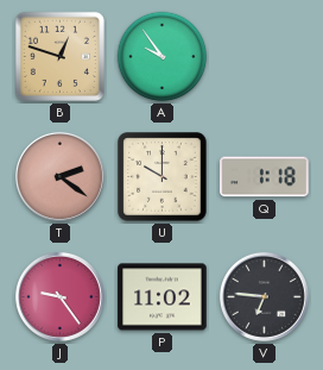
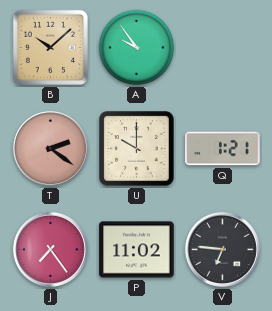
B: 12:48 -> 10:08
Q: 1:18 -> 1:21
J: 9:24 -> 7:24
